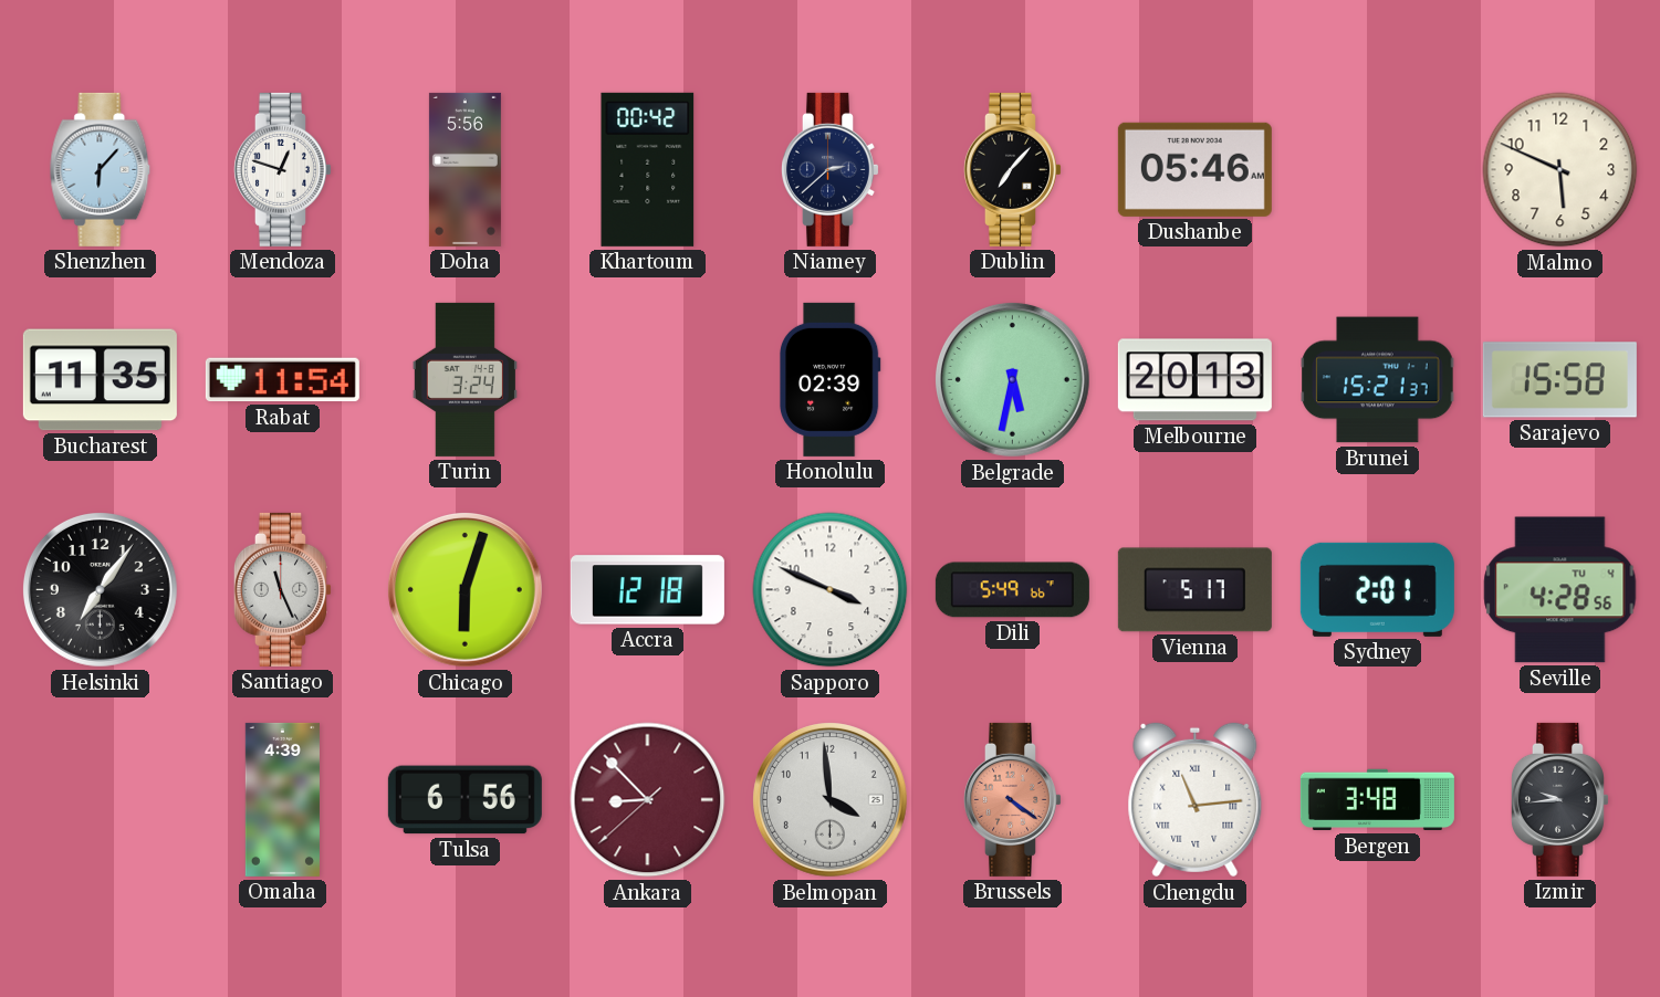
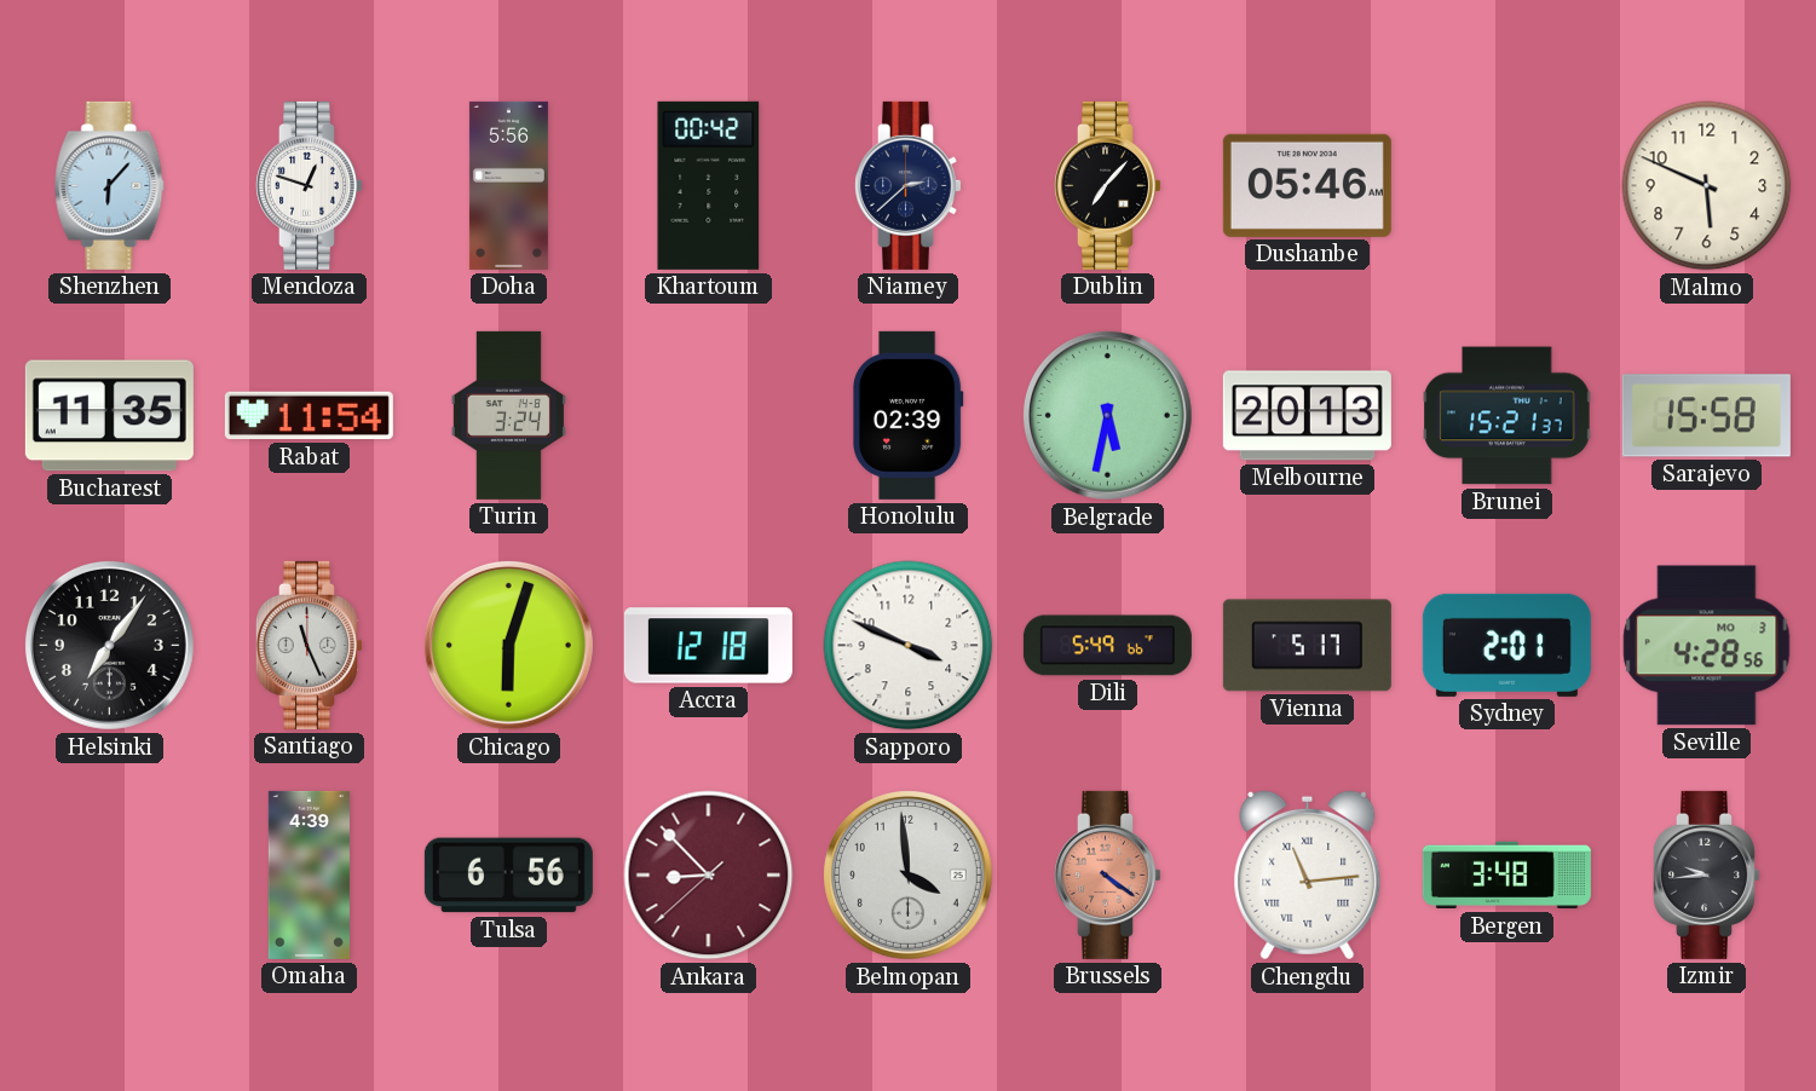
Seville date: TU 4 -> MO 3
